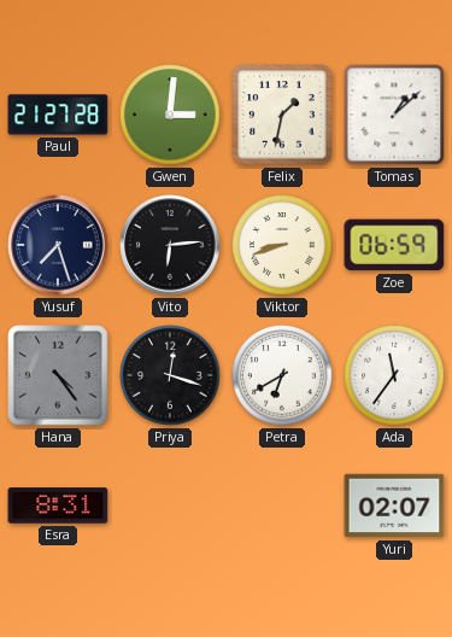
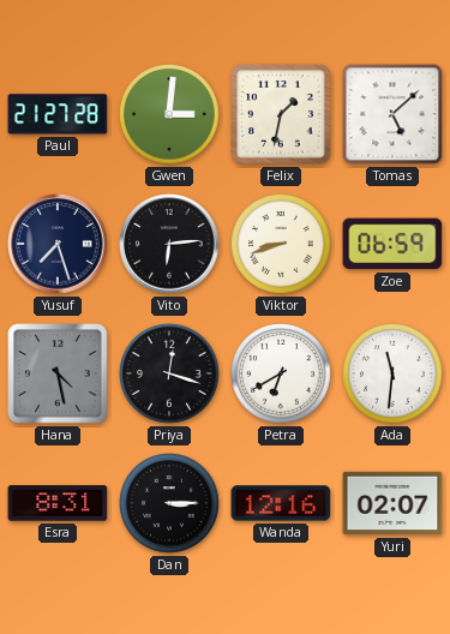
Tomas: 1:08 -> 5:08
Hana: 4:24 -> 4:28
Ada: 11:36 -> 11:31
Dan: none -> 3:15
Wanda: none -> 12:16
